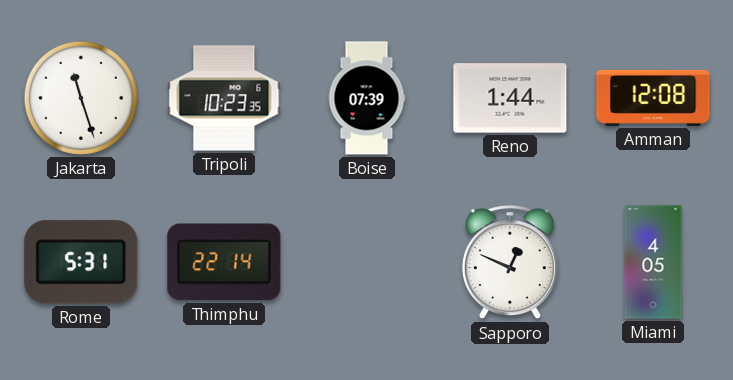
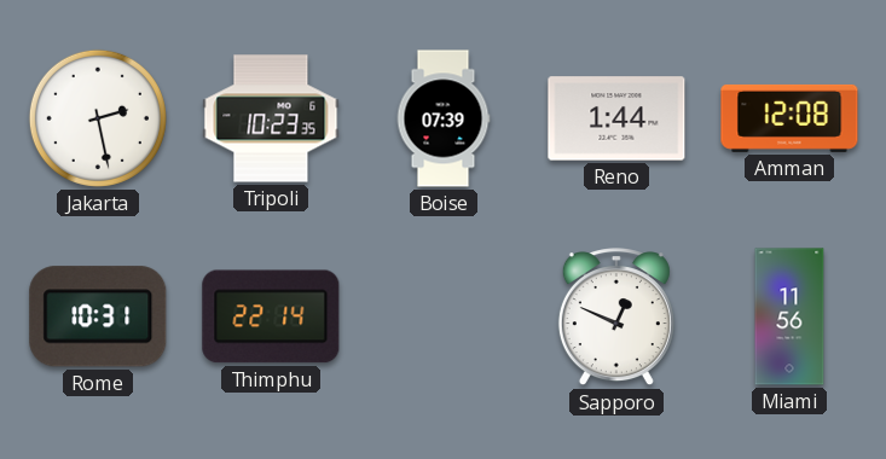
Jakarta: 11:27 -> 2:28
Rome: 5:31 -> 10:31
Miami: 4:05 -> 11:56
